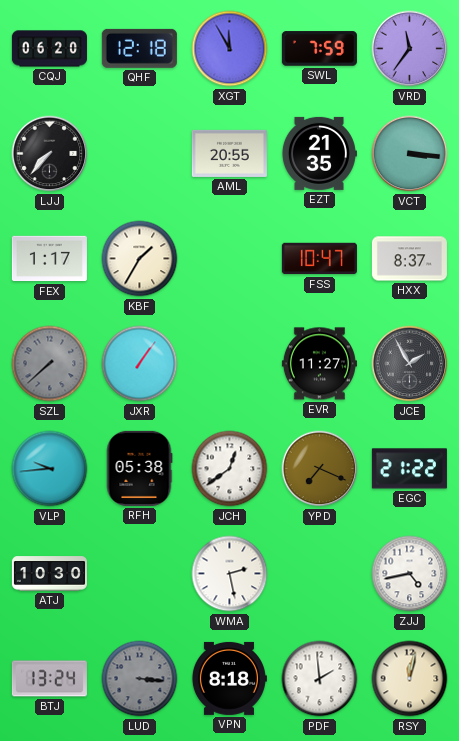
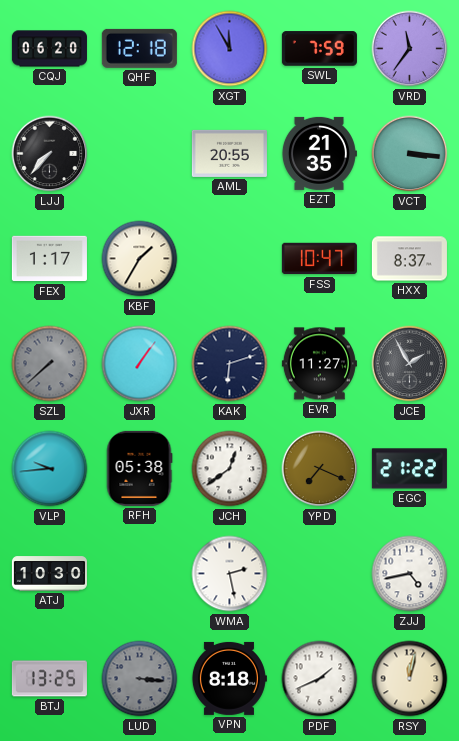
KAK: none -> 6:12
BTJ: 13:24 -> 13:25
PDF: 1:59 -> 1:41
